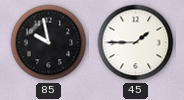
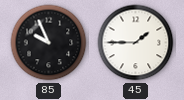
85: 9:58 -> 9:56
